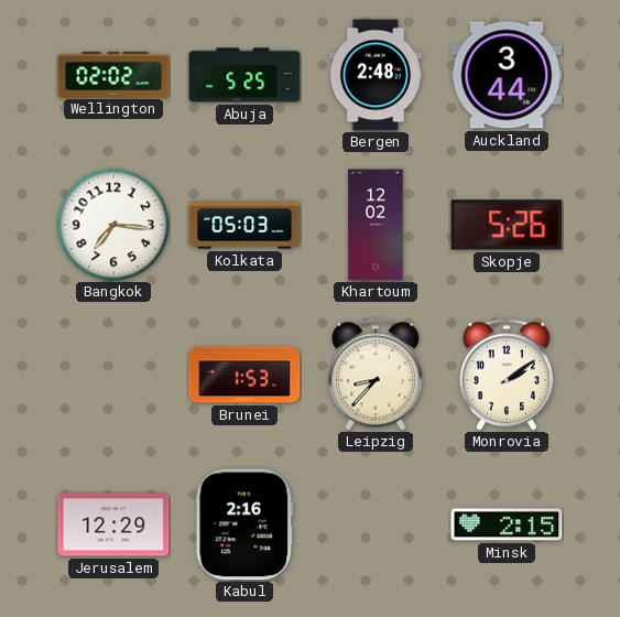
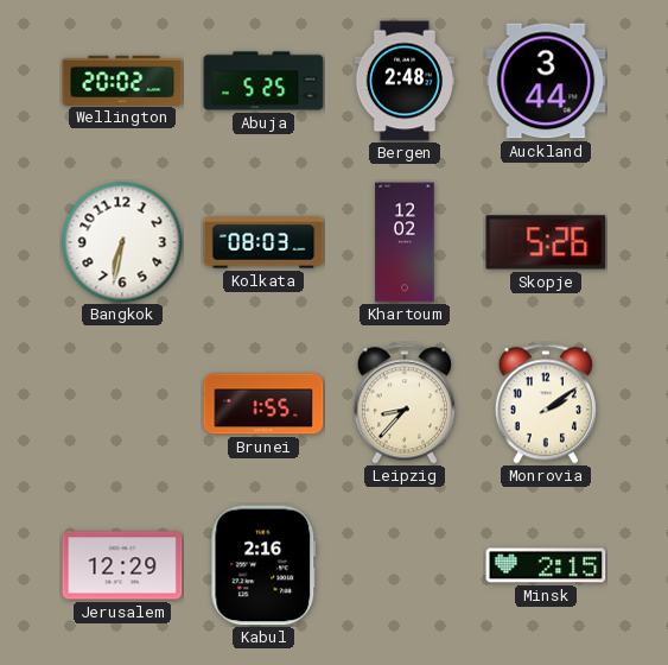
Wellington: 02:02 -> 20:02
Bangkok: 7:16 -> 6:32
Kolkata: 05:03 -> 08:03
Brunei: 1:53 -> 1:55
